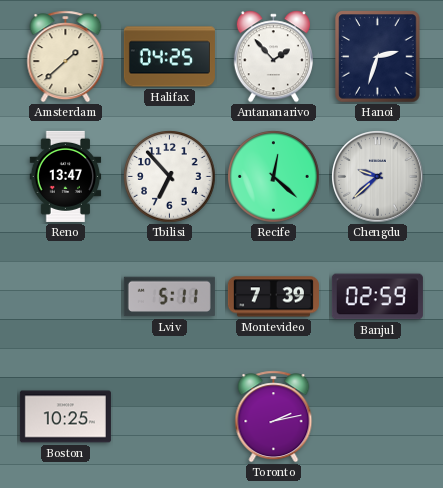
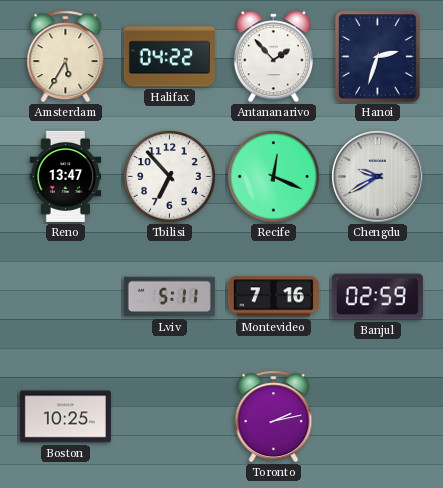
Amsterdam: 1:38 -> 5:35
Halifax: 04:25 -> 04:22
Recife: 12:22 -> 12:19
Chengdu: 9:38 -> 9:40
Montevideo: 7:39 -> 7:16
